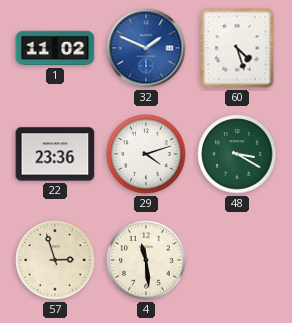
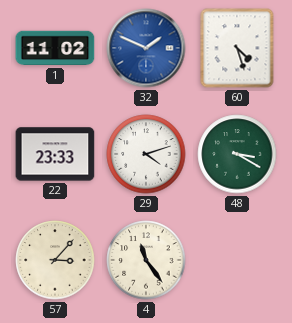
22: 23:36 -> 23:33
57: 2:57 -> 3:07
4: 11:29 -> 11:24
